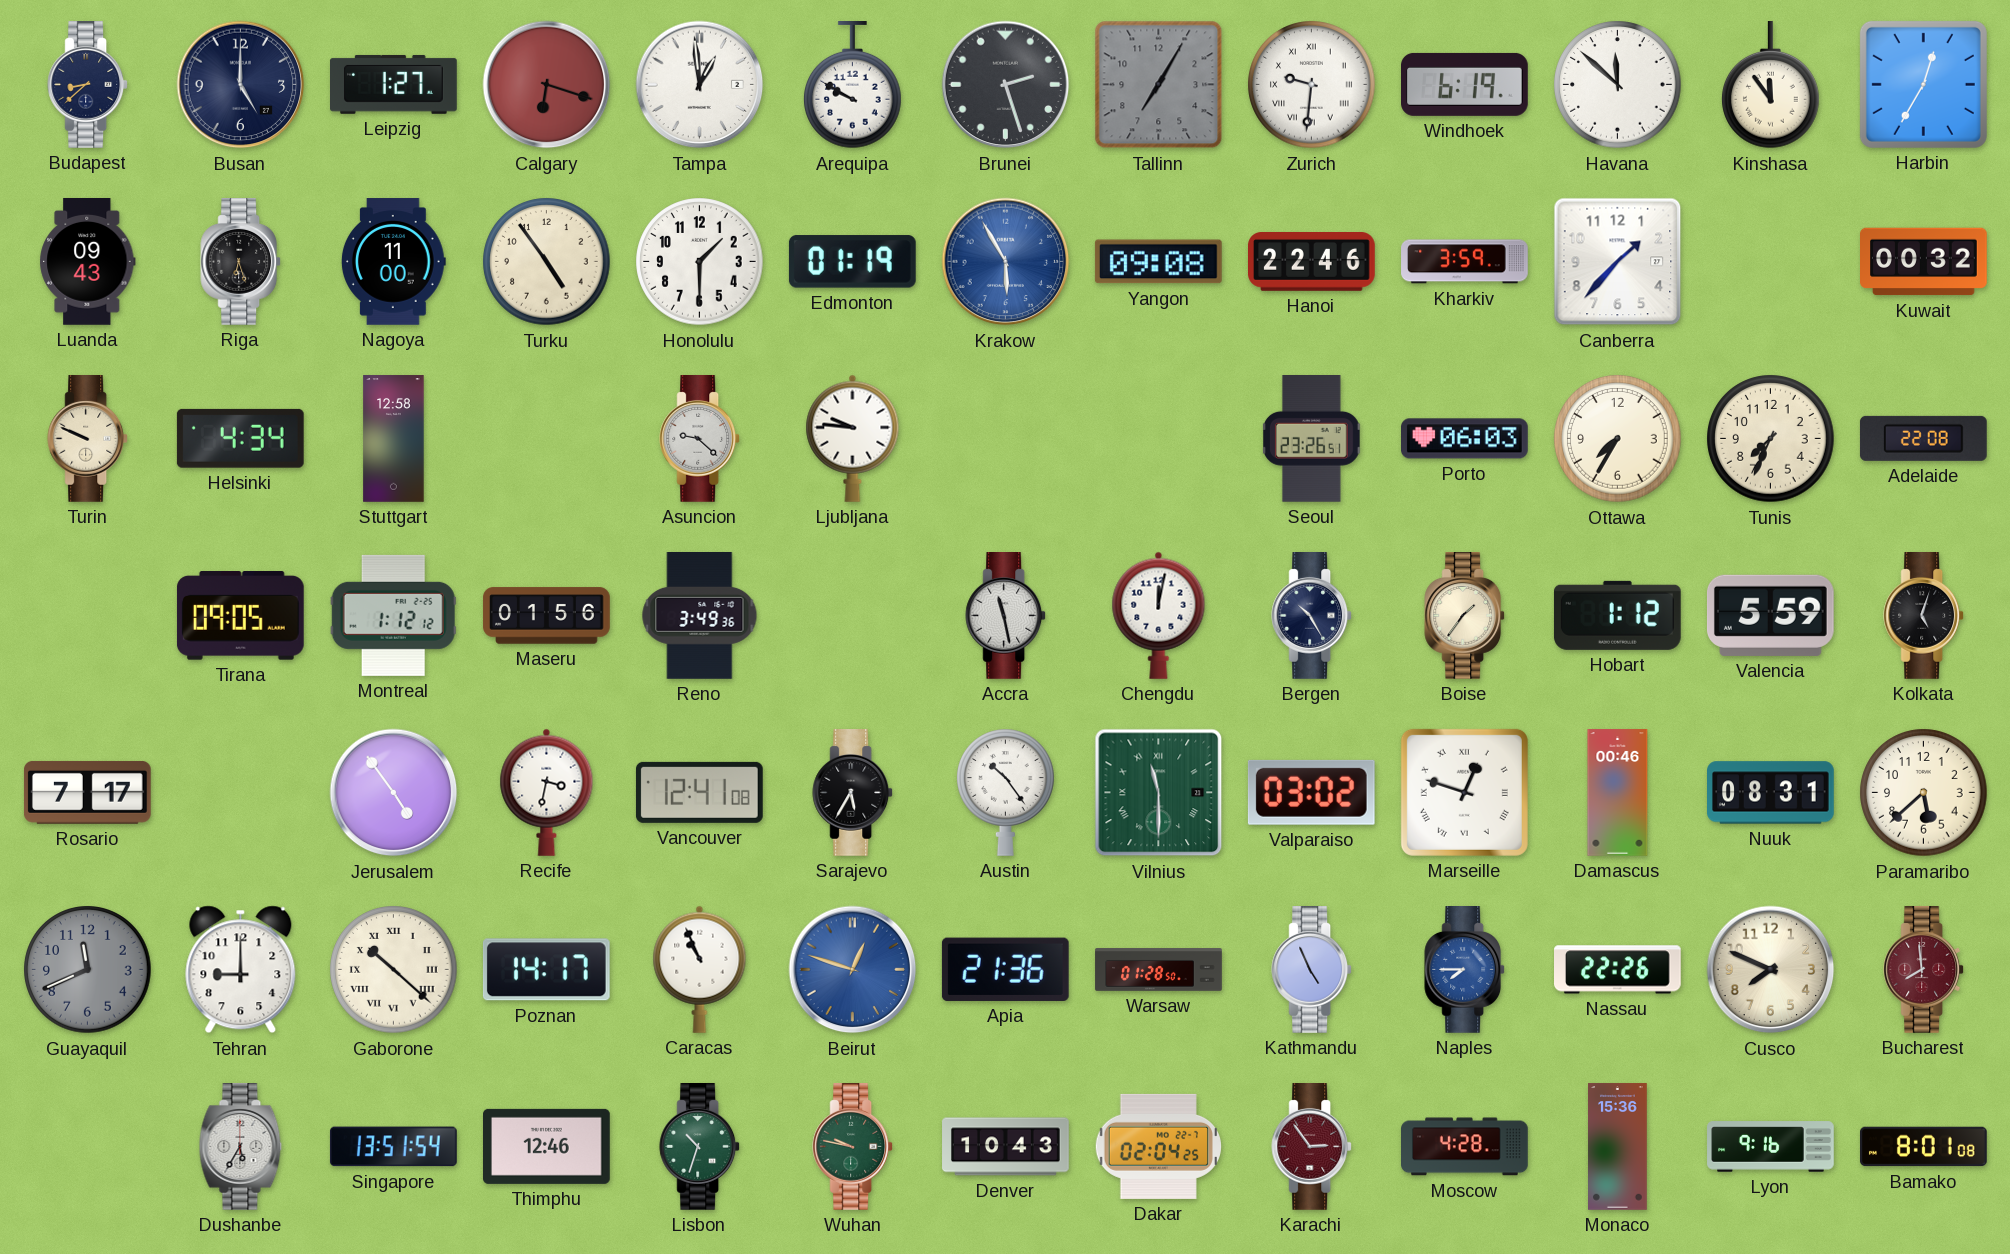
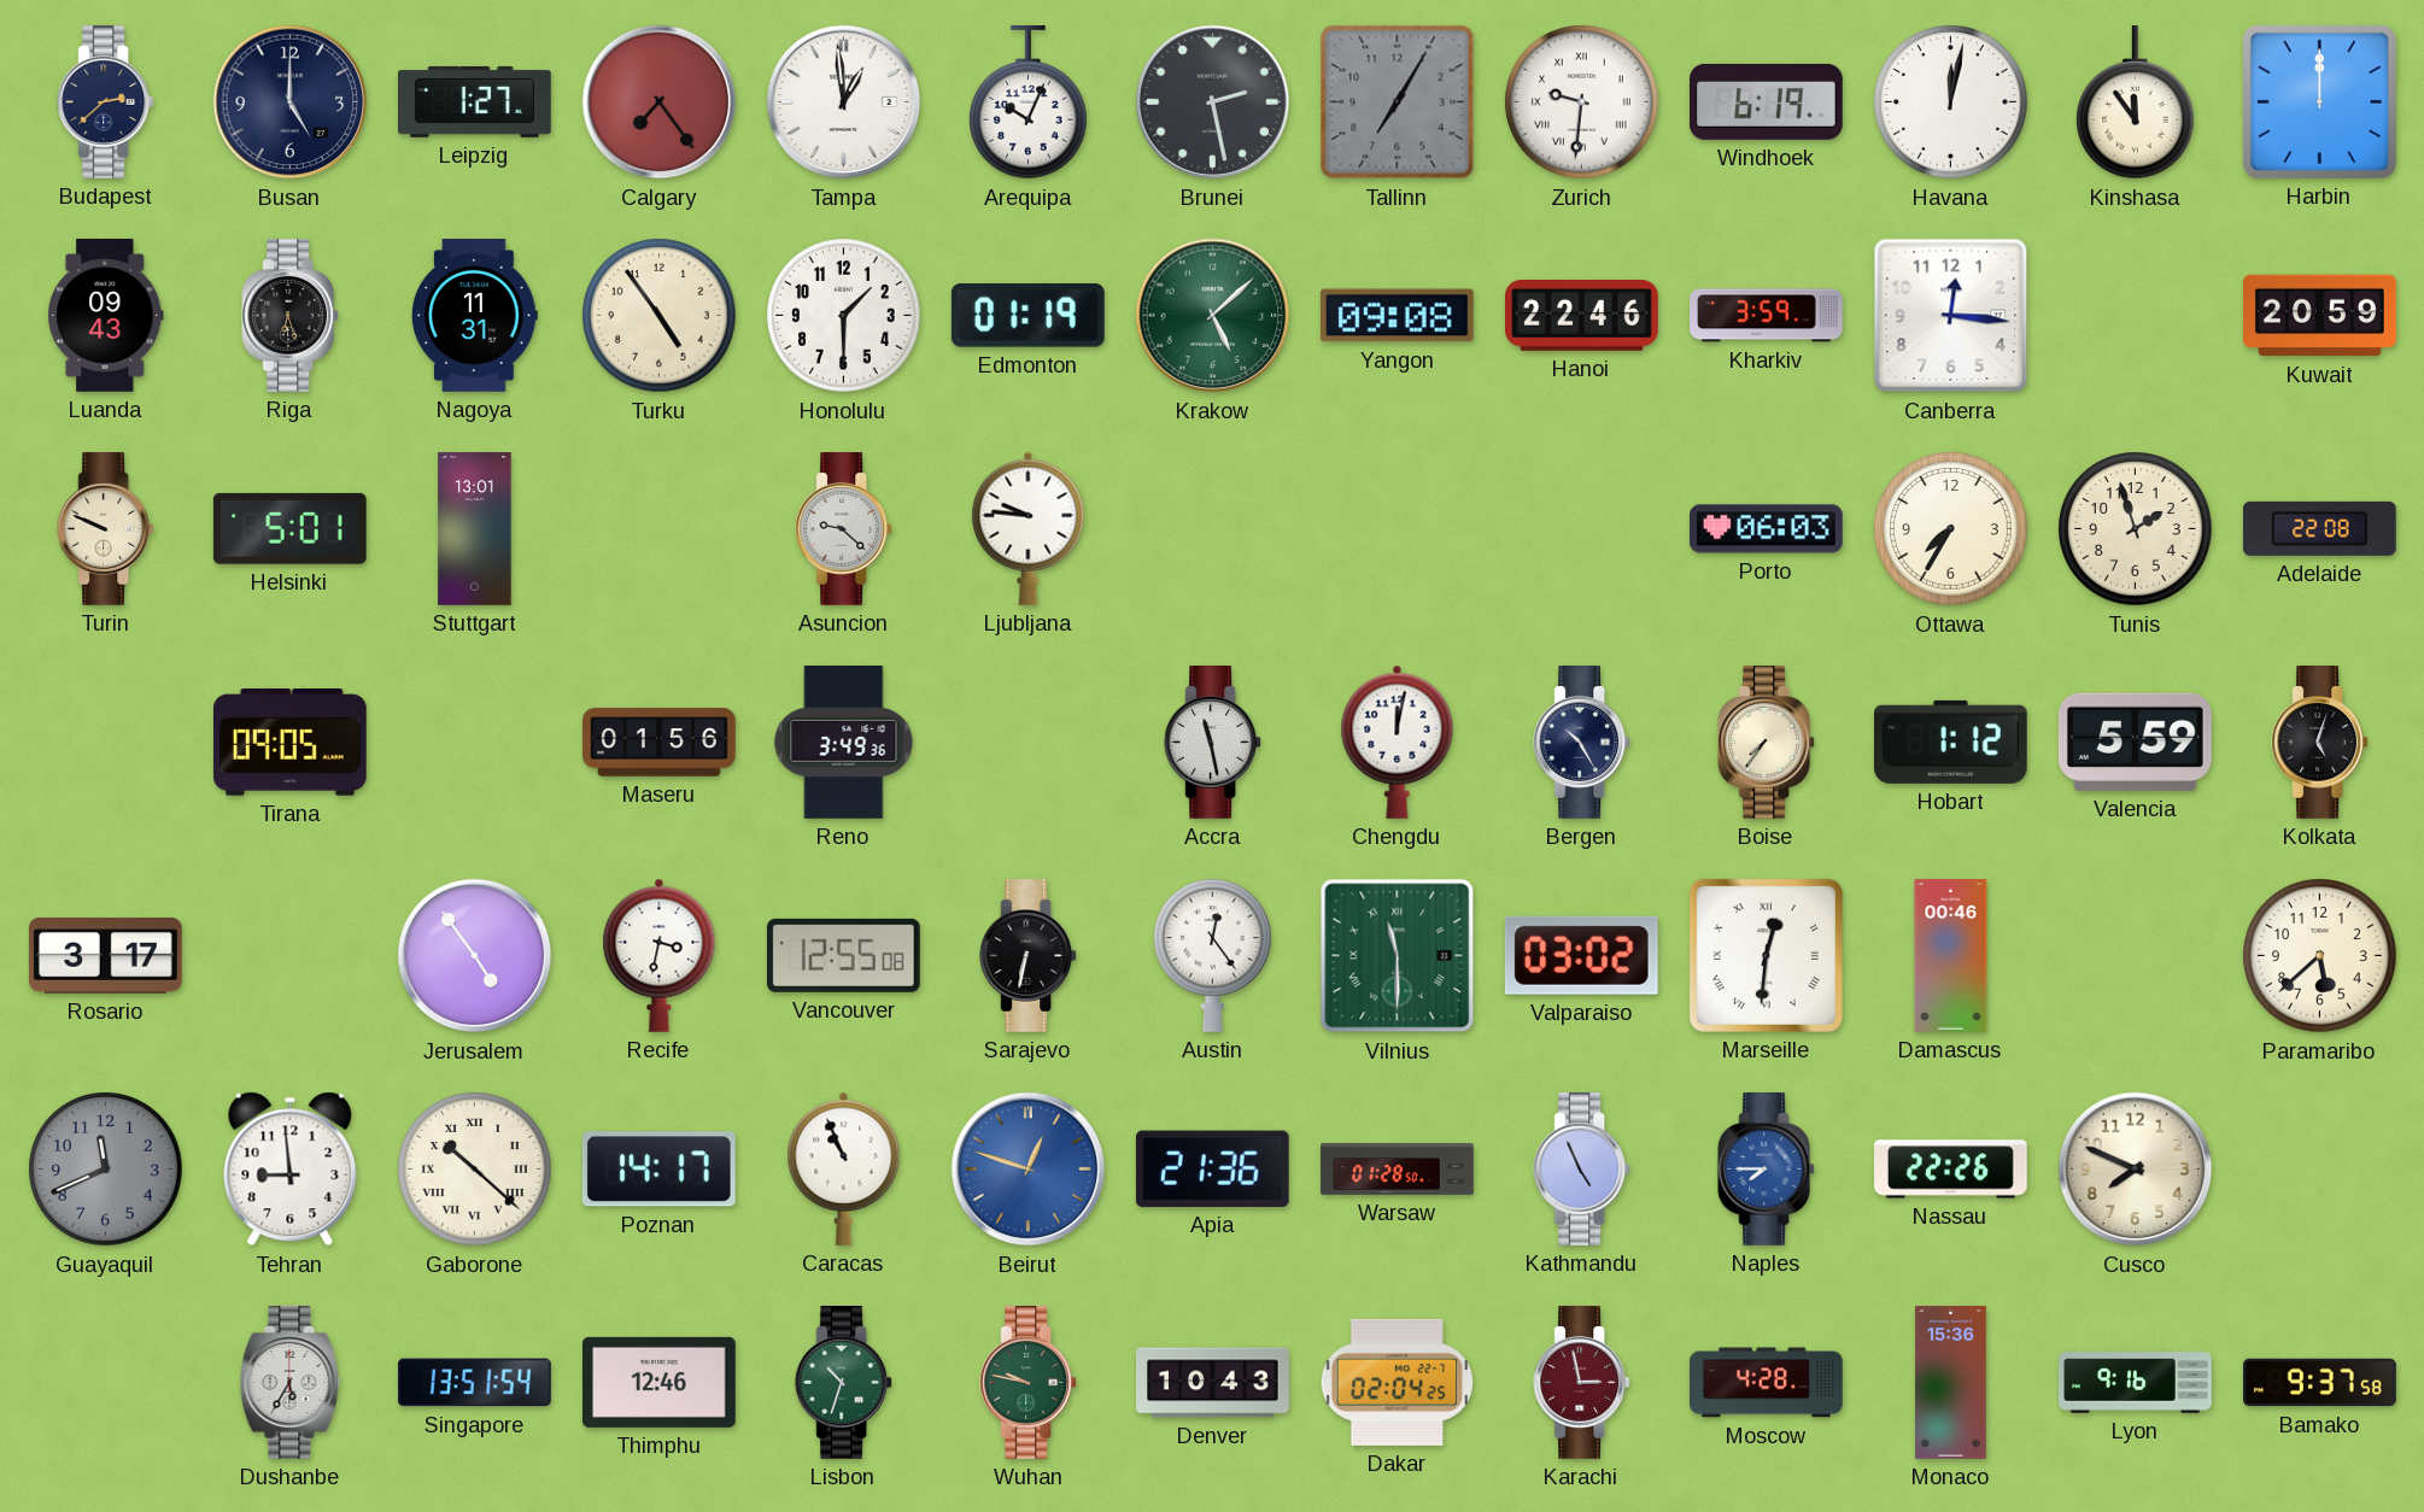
Budapest: 8:38 -> 2:38
Calgary: 6:18 -> 7:24
Arequipa: 9:50 -> 10:04
Brunei: 2:27 -> 2:28
Havana: 11:52 -> 12:02
Harbin: 12:35 -> 12:00
Nagoya: 11:00 -> 11:31
Krakow: 5:55 -> 5:08
Krakow dial: blue -> green
Canberra: 1:37 -> 12:16
Kuwait: 00:32 -> 20:59
Helsinki: 4:34 -> 5:01
Stuttgart: 12:58 -> 13:01
Seoul: 23:26 -> none
Tunis: 7:34 -> 1:57
Montreal: 1:12 -> none
Boise: 1:36 -> 7:36
Rosario: 7:17 -> 3:17
Vancouver: 12:41 -> 12:55
Sarajevo: 5:35 -> 6:32
Austin: 10:24 -> 12:24
Marseille: 12:48 -> 12:31
Nuuk: 08:31 -> none
Tehran: 9:00 -> 8:59
Bucharest: 7:59 -> none
Karachi: 2:54 -> 2:58
Bamako: 8:01 -> 9:37
